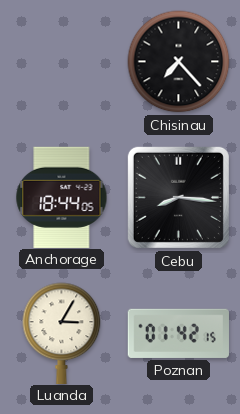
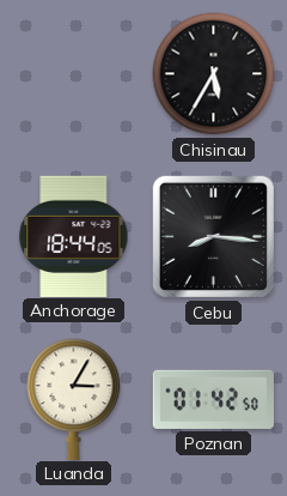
Chisinau: 7:23 -> 5:35
Poznan: 01:42:15 -> 01:42:50
